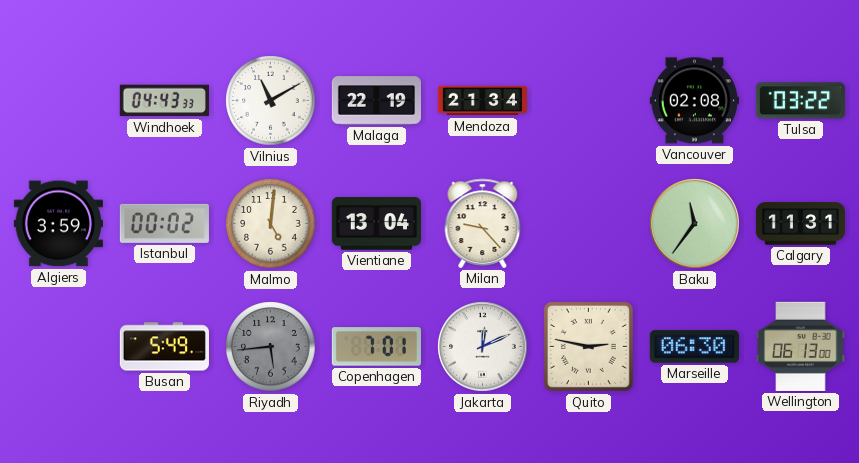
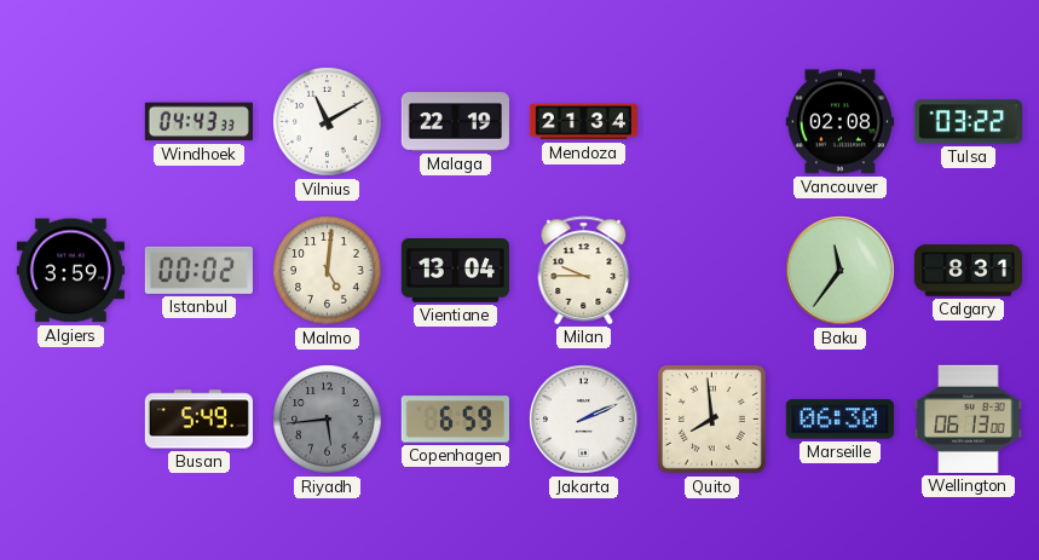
Milan: 9:23 -> 9:45
Calgary: 11:31 -> 8:31
Copenhagen: 7:01 -> 6:59
Jakarta: 12:11 -> 2:11
Quito: 2:47 -> 7:59
